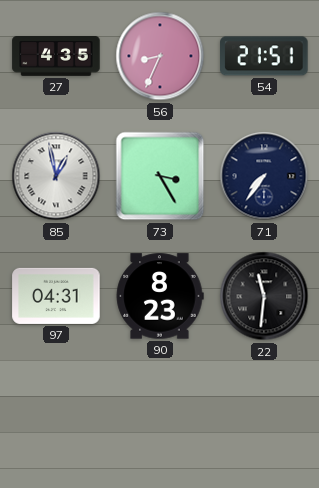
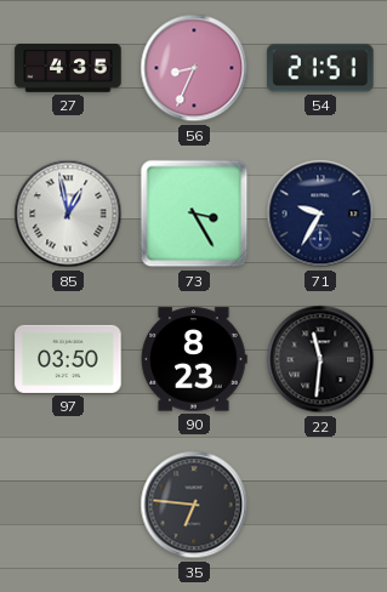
71: 7:36 -> 9:35
97: 04:31 -> 03:50
35: none -> 6:46
